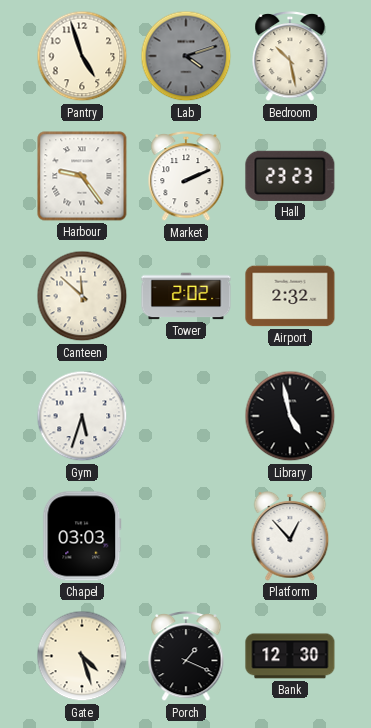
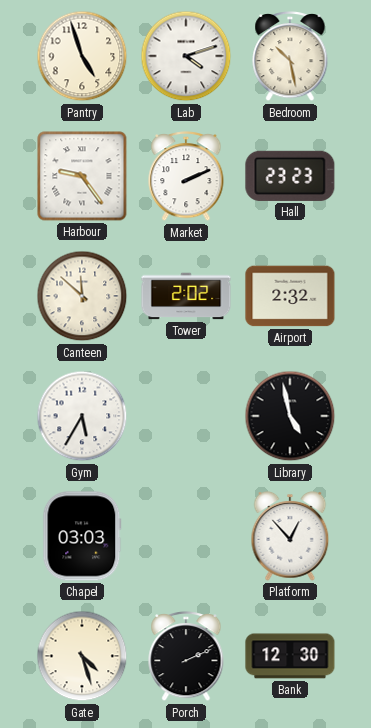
Lab dial: grey -> white
Gym: 5:33 -> 5:35
Porch: 1:19 -> 2:11
